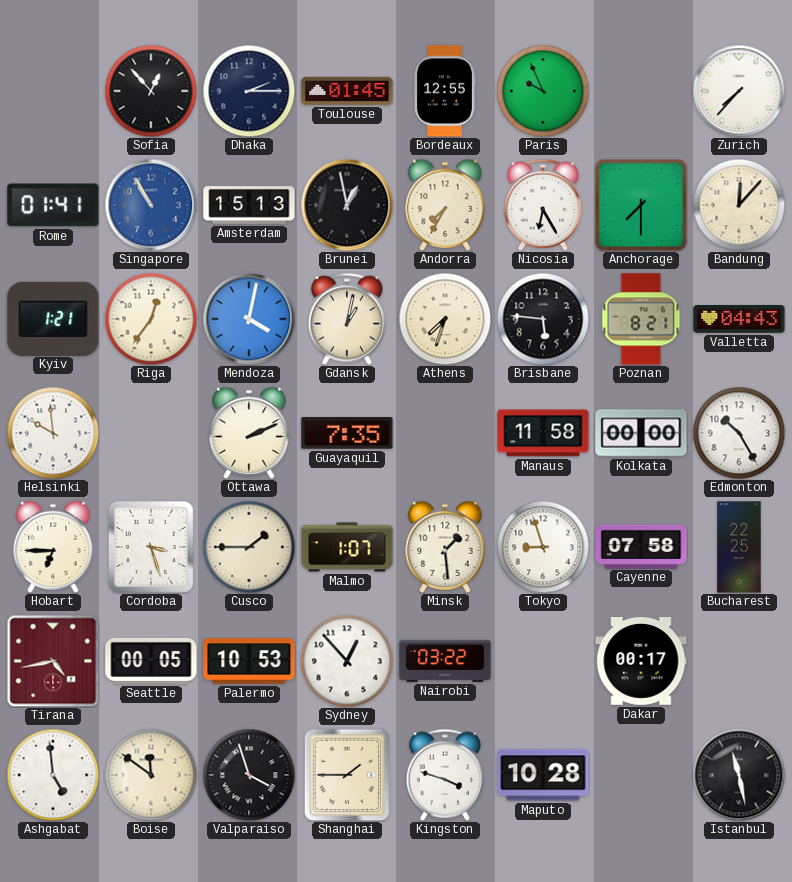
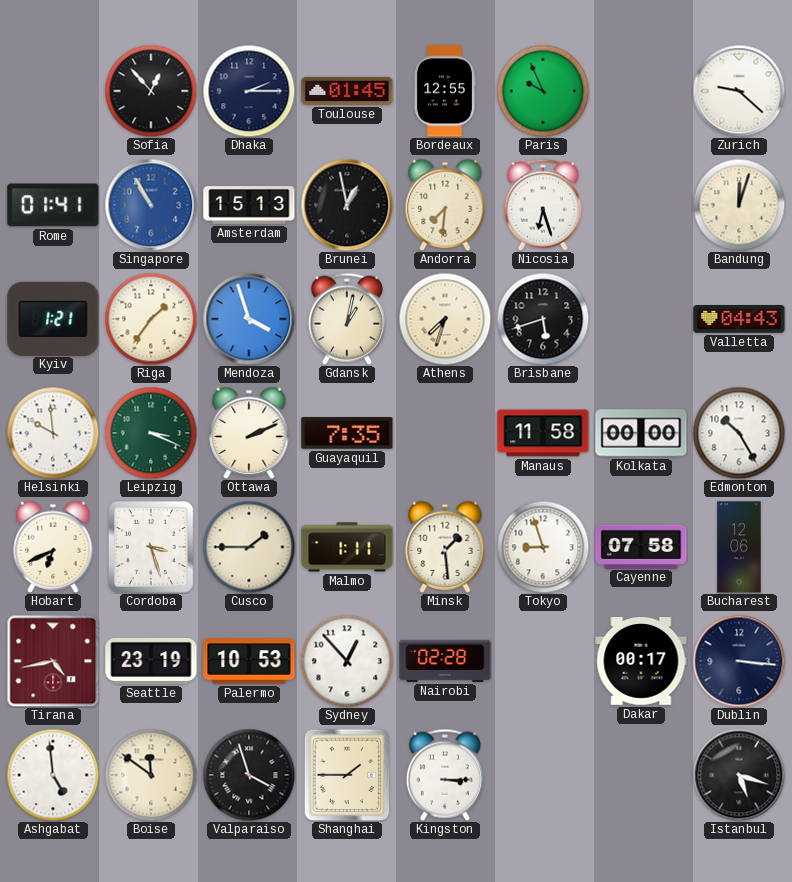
Zurich: 7:37 -> 9:22
Andorra: 7:35 -> 7:31
Nicosia: 6:25 -> 6:27
Anchorage: 7:30 -> none
Bandung: 12:07 -> 12:03
Riga: 12:36 -> 1:36
Mendoza: 4:02 -> 3:57
Brisbane: 5:46 -> 5:42
Poznan: 8:21 -> none
Leipzig: none -> 3:19
Hobart: 6:45 -> 6:41
Malmo: 1:07 -> 1:11
Bucharest: 22:25 -> 12:06
Seattle: 00:05 -> 23:19
Nairobi: 03:22 -> 02:28
Dublin: none -> 3:16
Kingston: 3:48 -> 3:15
Maputo: 10:28 -> none
Istanbul: 11:28 -> 5:18
